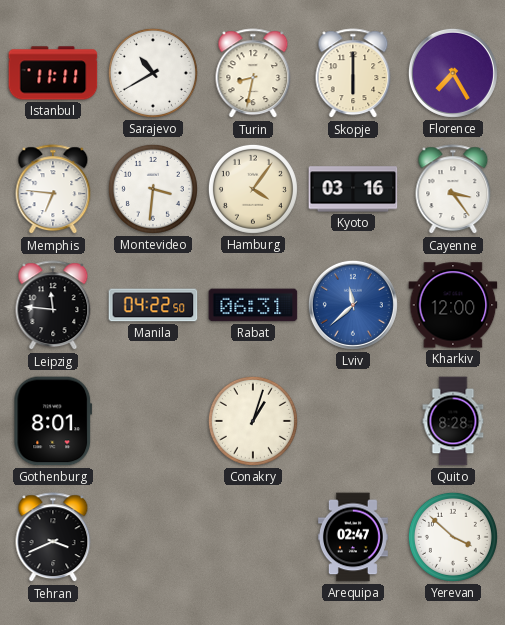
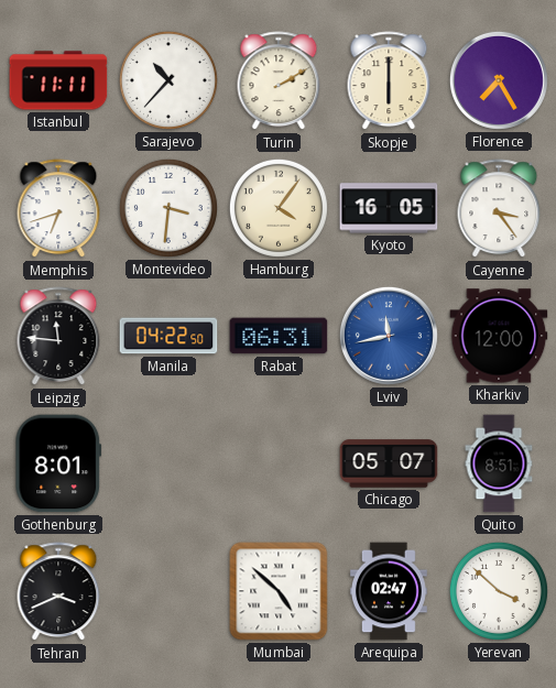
Sarajevo: 10:40 -> 10:37
Turin: 8:32 -> 2:10
Memphis: 6:46 -> 6:42
Kyoto: 03:16 -> 16:05
Lviv: 11:38 -> 11:43
Conakry: 1:03 -> none
Chicago: none -> 05:07
Quito: 8:28 -> 8:51
Mumbai: none -> 4:52
